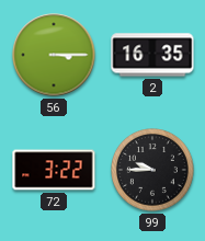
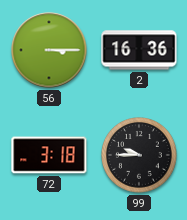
2: 16:35 -> 16:36
72: 3:22 -> 3:18
